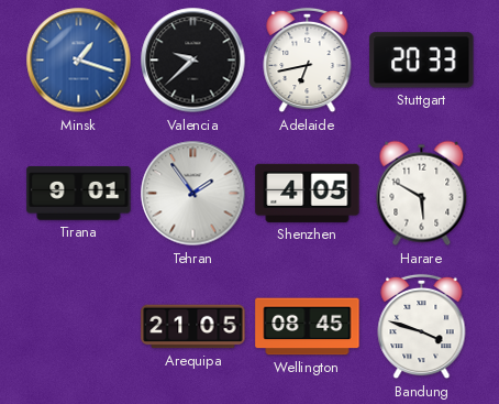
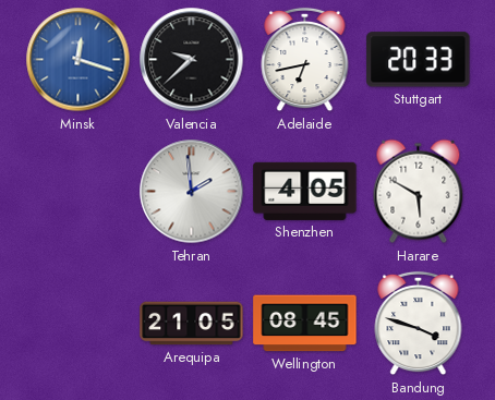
Minsk: 1:18 -> 12:18
Tirana: 9:01 -> none
Tehran: 1:54 -> 1:59
